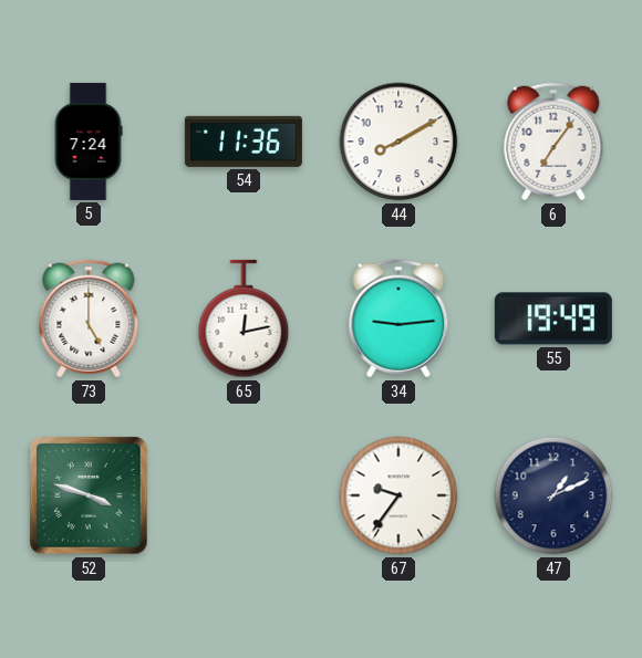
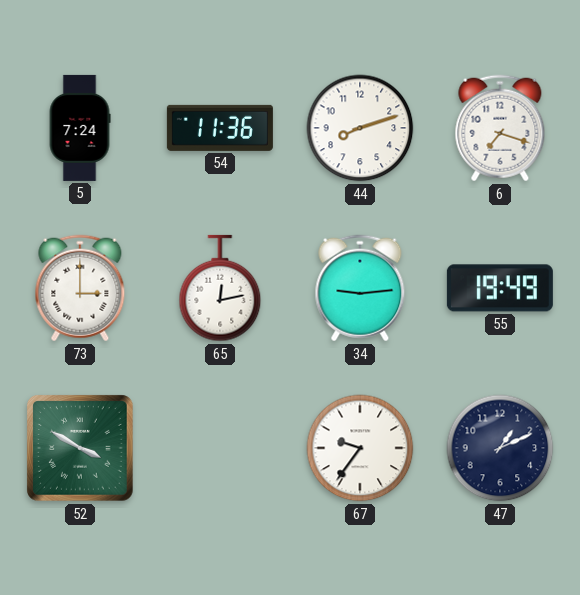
44: 8:10 -> 8:12
6: 7:06 -> 7:18
73: 5:00 -> 3:00
52: 3:48 -> 3:50
